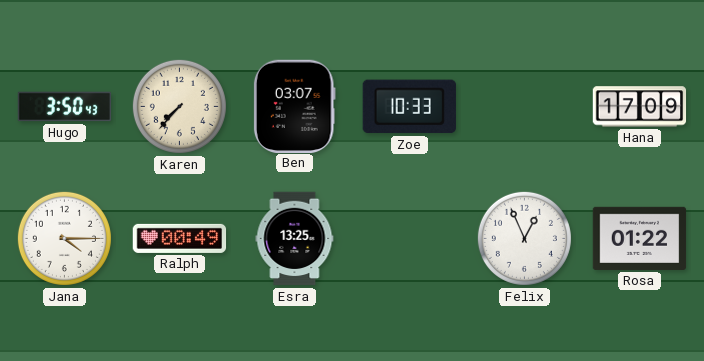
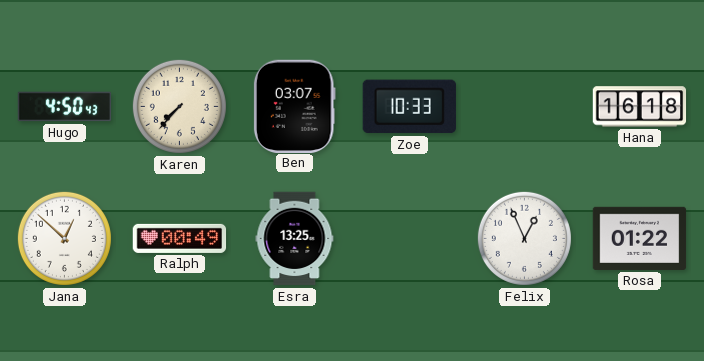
Hugo: 3:50 -> 4:50
Hana: 17:09 -> 16:18
Jana: 4:15 -> 12:52
